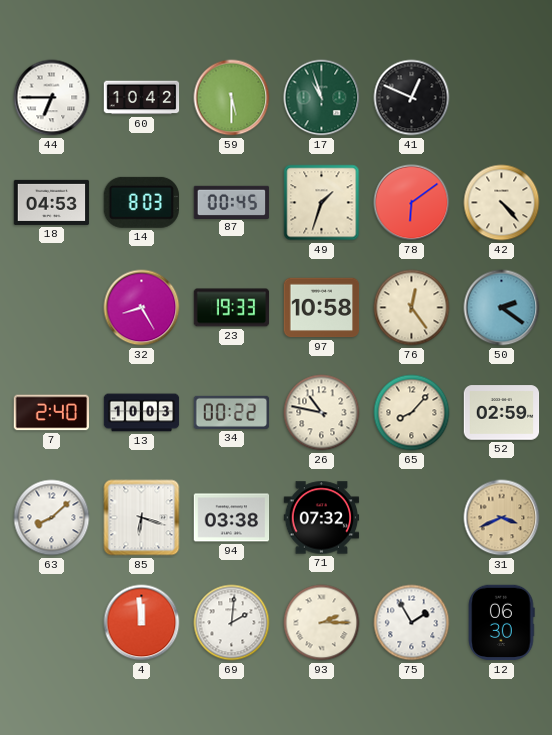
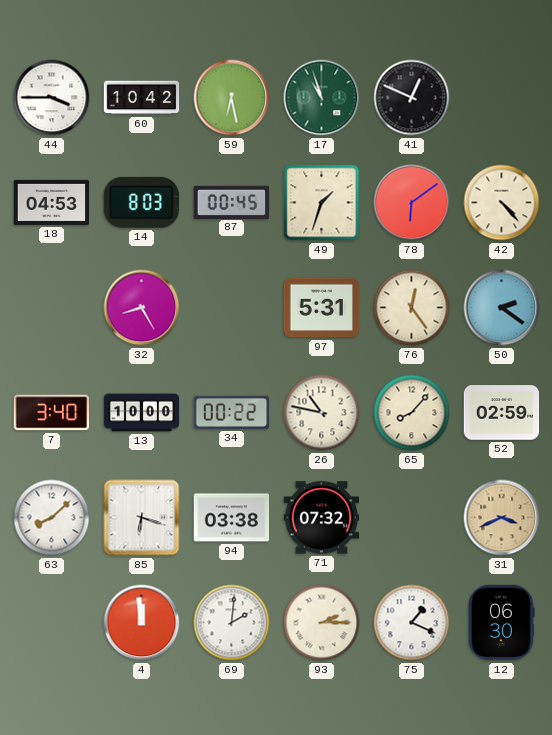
44: 6:45 -> 3:45
59: 5:30 -> 6:28
23: 19:33 -> none
97: 10:58 -> 5:31
7: 2:40 -> 3:40
13: 10:03 -> 10:00
75: 1:55 -> 1:19
